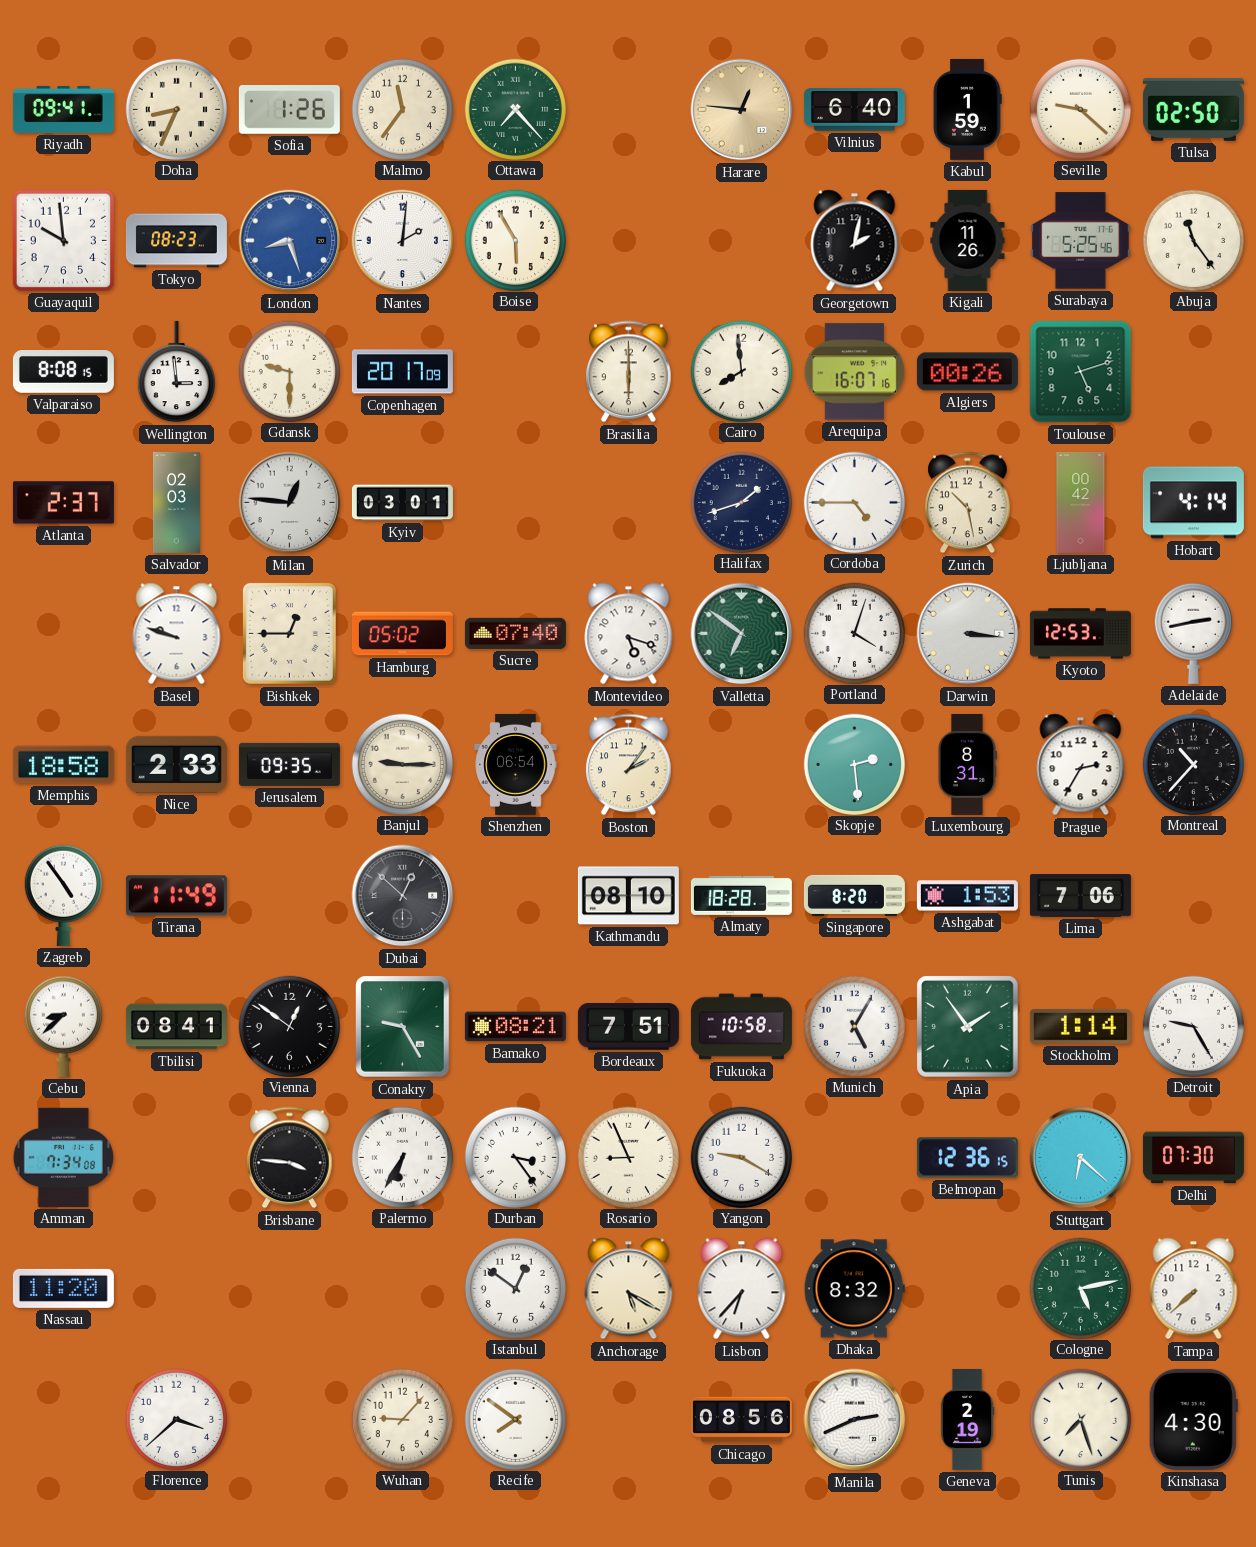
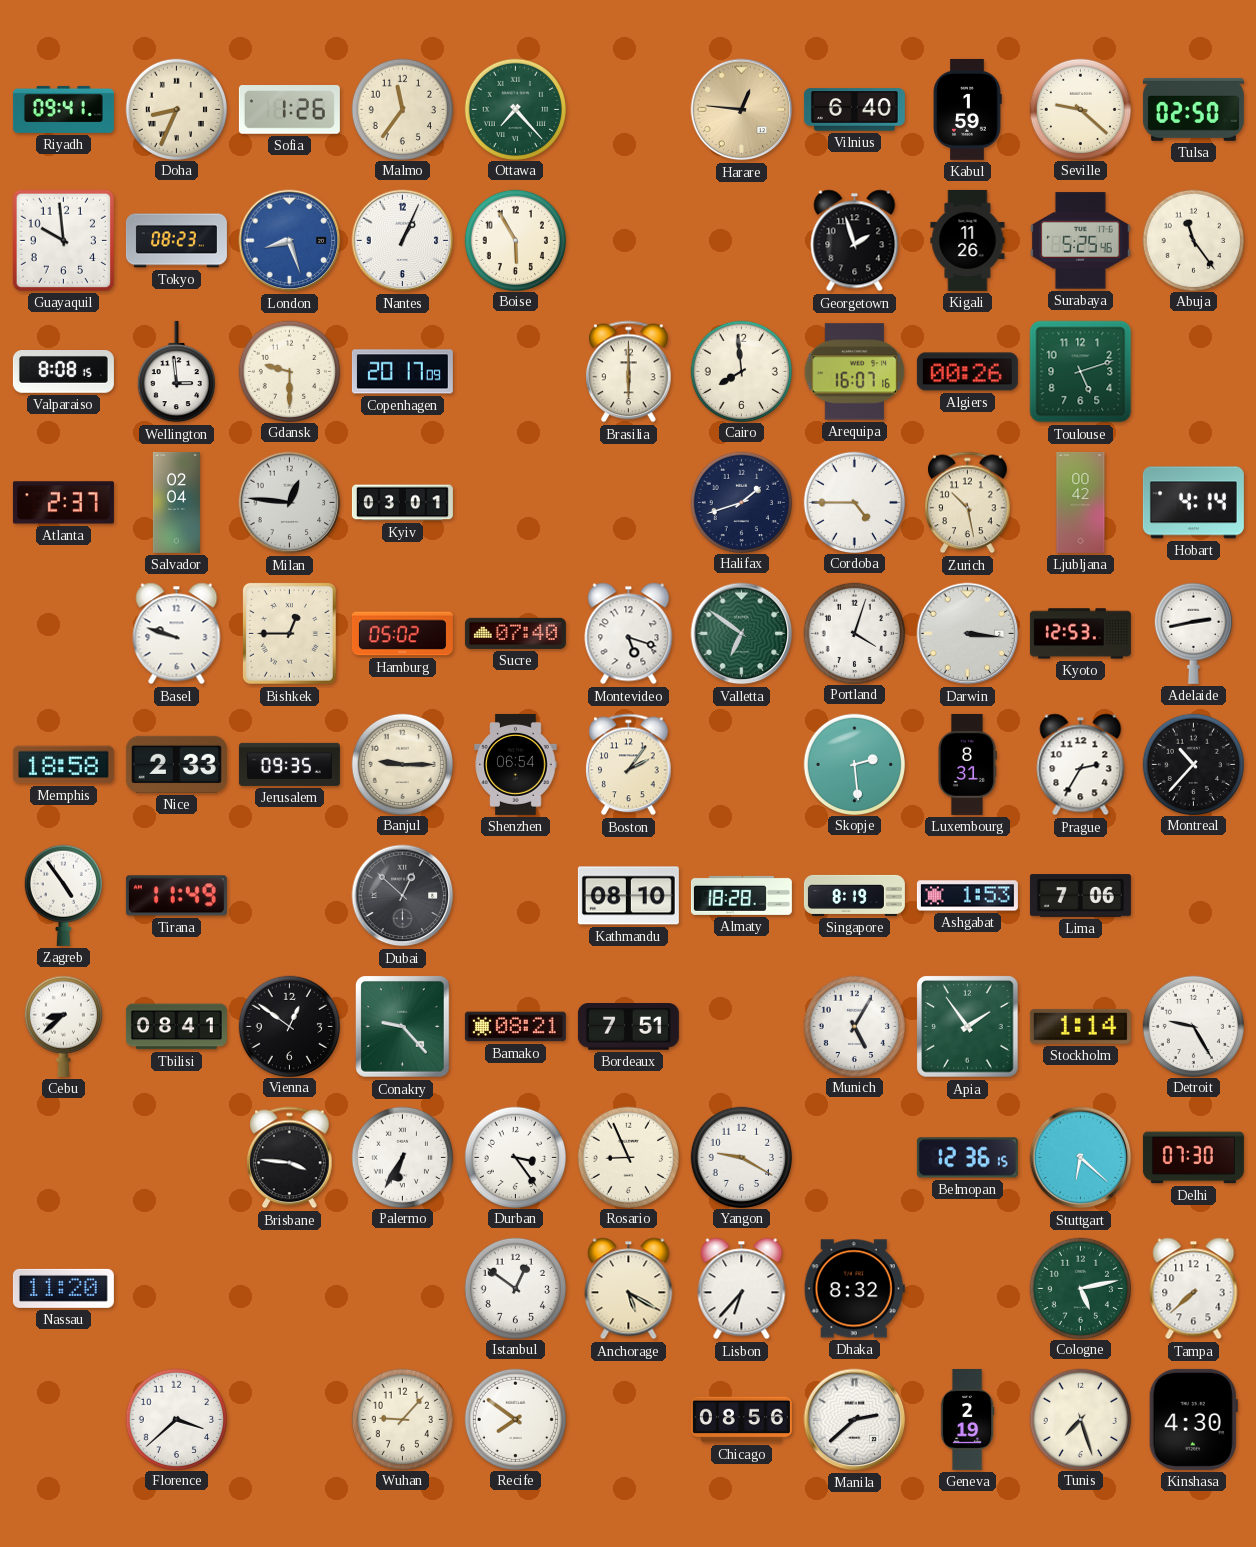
Nantes: 2:01 -> 1:04
Georgetown: 2:02 -> 1:57
Salvador: 02:03 -> 02:04
Singapore: 8:20 -> 8:19
Conakry: 9:25 -> 9:23
Fukuoka: 10:58 -> none
Amman: 7:34 -> none
Manila: 2:41 -> 2:38
